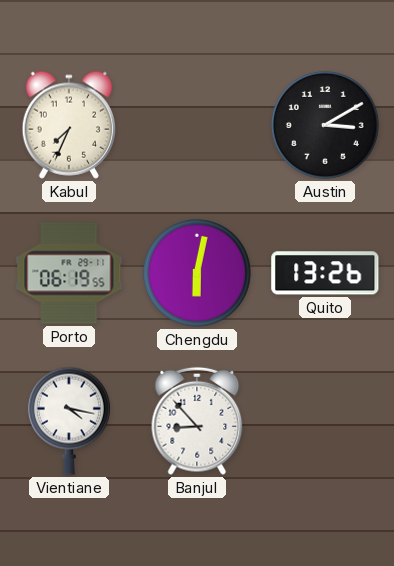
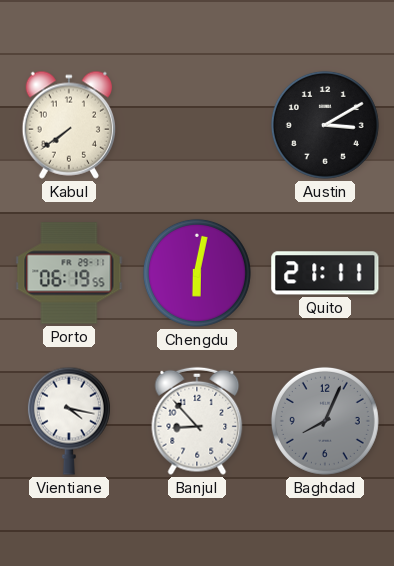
Kabul: 7:34 -> 7:39
Quito: 13:26 -> 21:11
Baghdad: none -> 8:04
